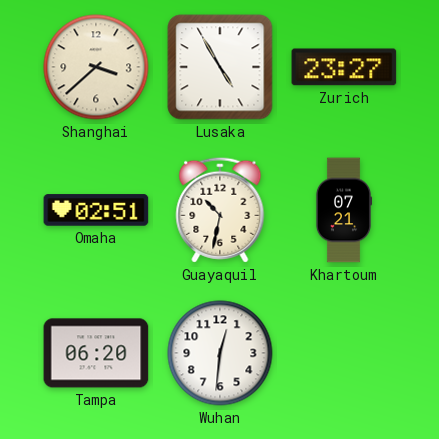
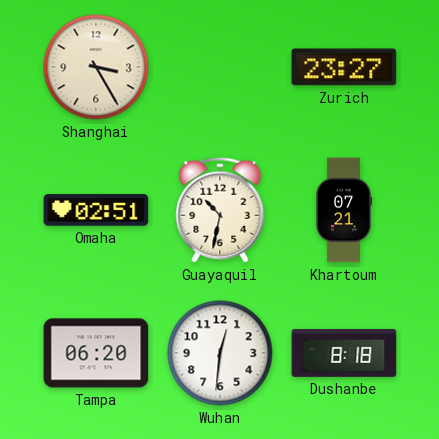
Shanghai: 3:38 -> 3:25
Lusaka: 4:55 -> none
Dushanbe: none -> 8:18
